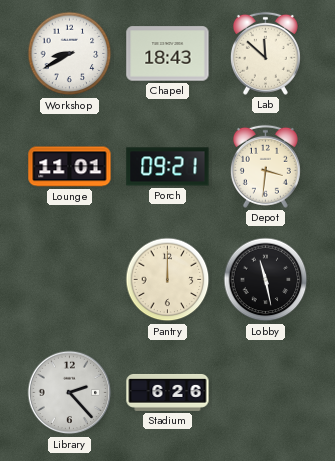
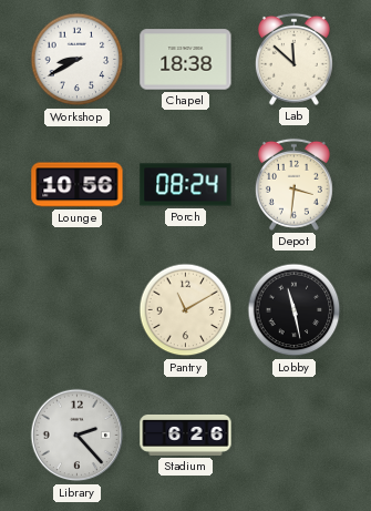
Chapel: 18:43 -> 18:38
Lounge: 11:01 -> 10:56
Porch: 09:21 -> 08:24
Pantry: 12:00 -> 11:10
